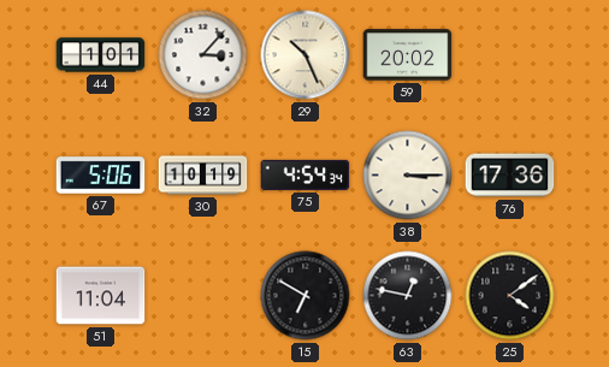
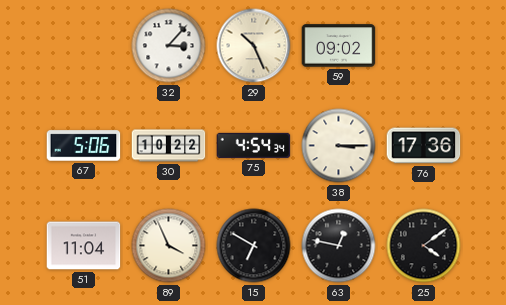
44: 1:01 -> none
59: 20:02 -> 09:02
30: 10:19 -> 10:22
89: none -> 3:56
